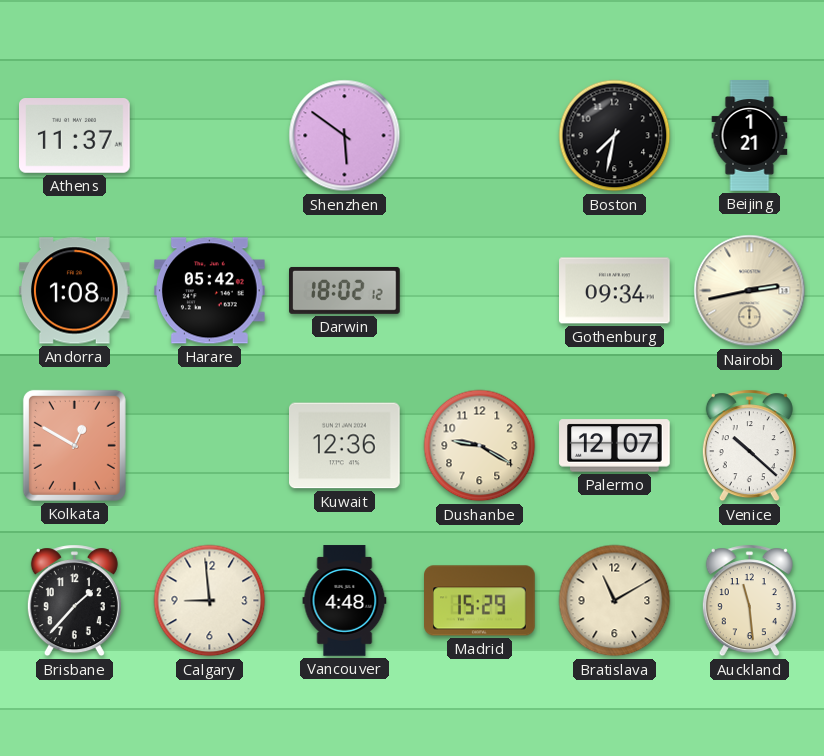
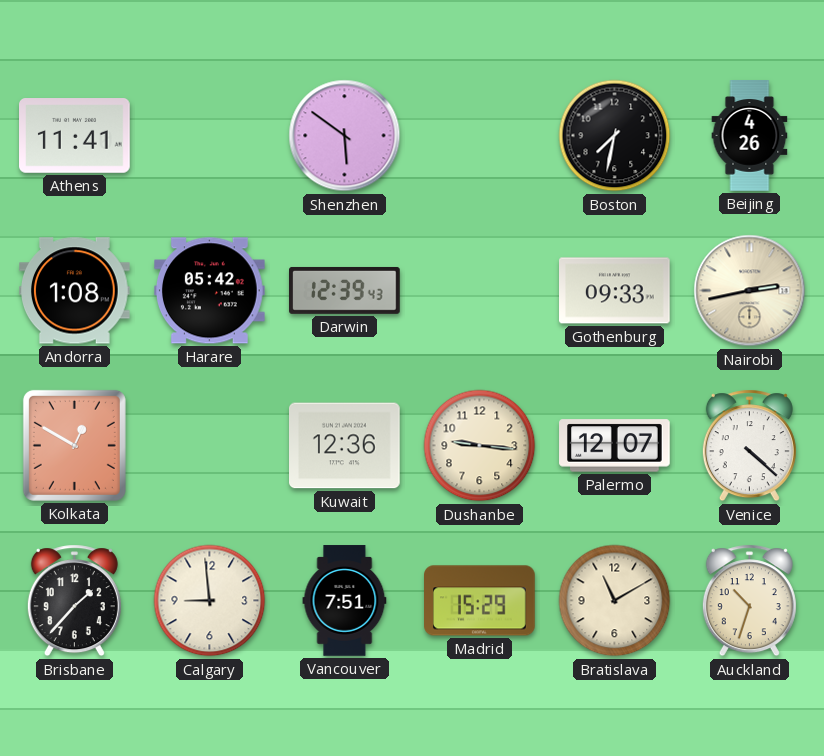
Athens: 11:37 -> 11:41
Beijing: 1:21 -> 4:26
Darwin: 18:02 -> 12:39
Gothenburg: 09:34 -> 09:33
Dushanbe: 9:20 -> 9:16
Venice: 10:22 -> 4:22
Vancouver: 4:48 -> 7:51
Auckland: 11:29 -> 10:33
